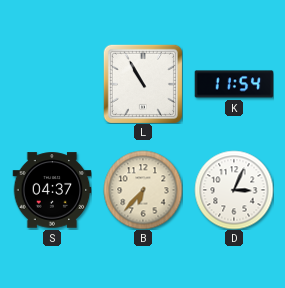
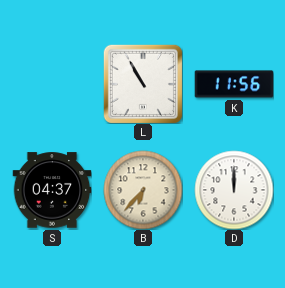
K: 11:54 -> 11:56
D: 3:04 -> 12:00
